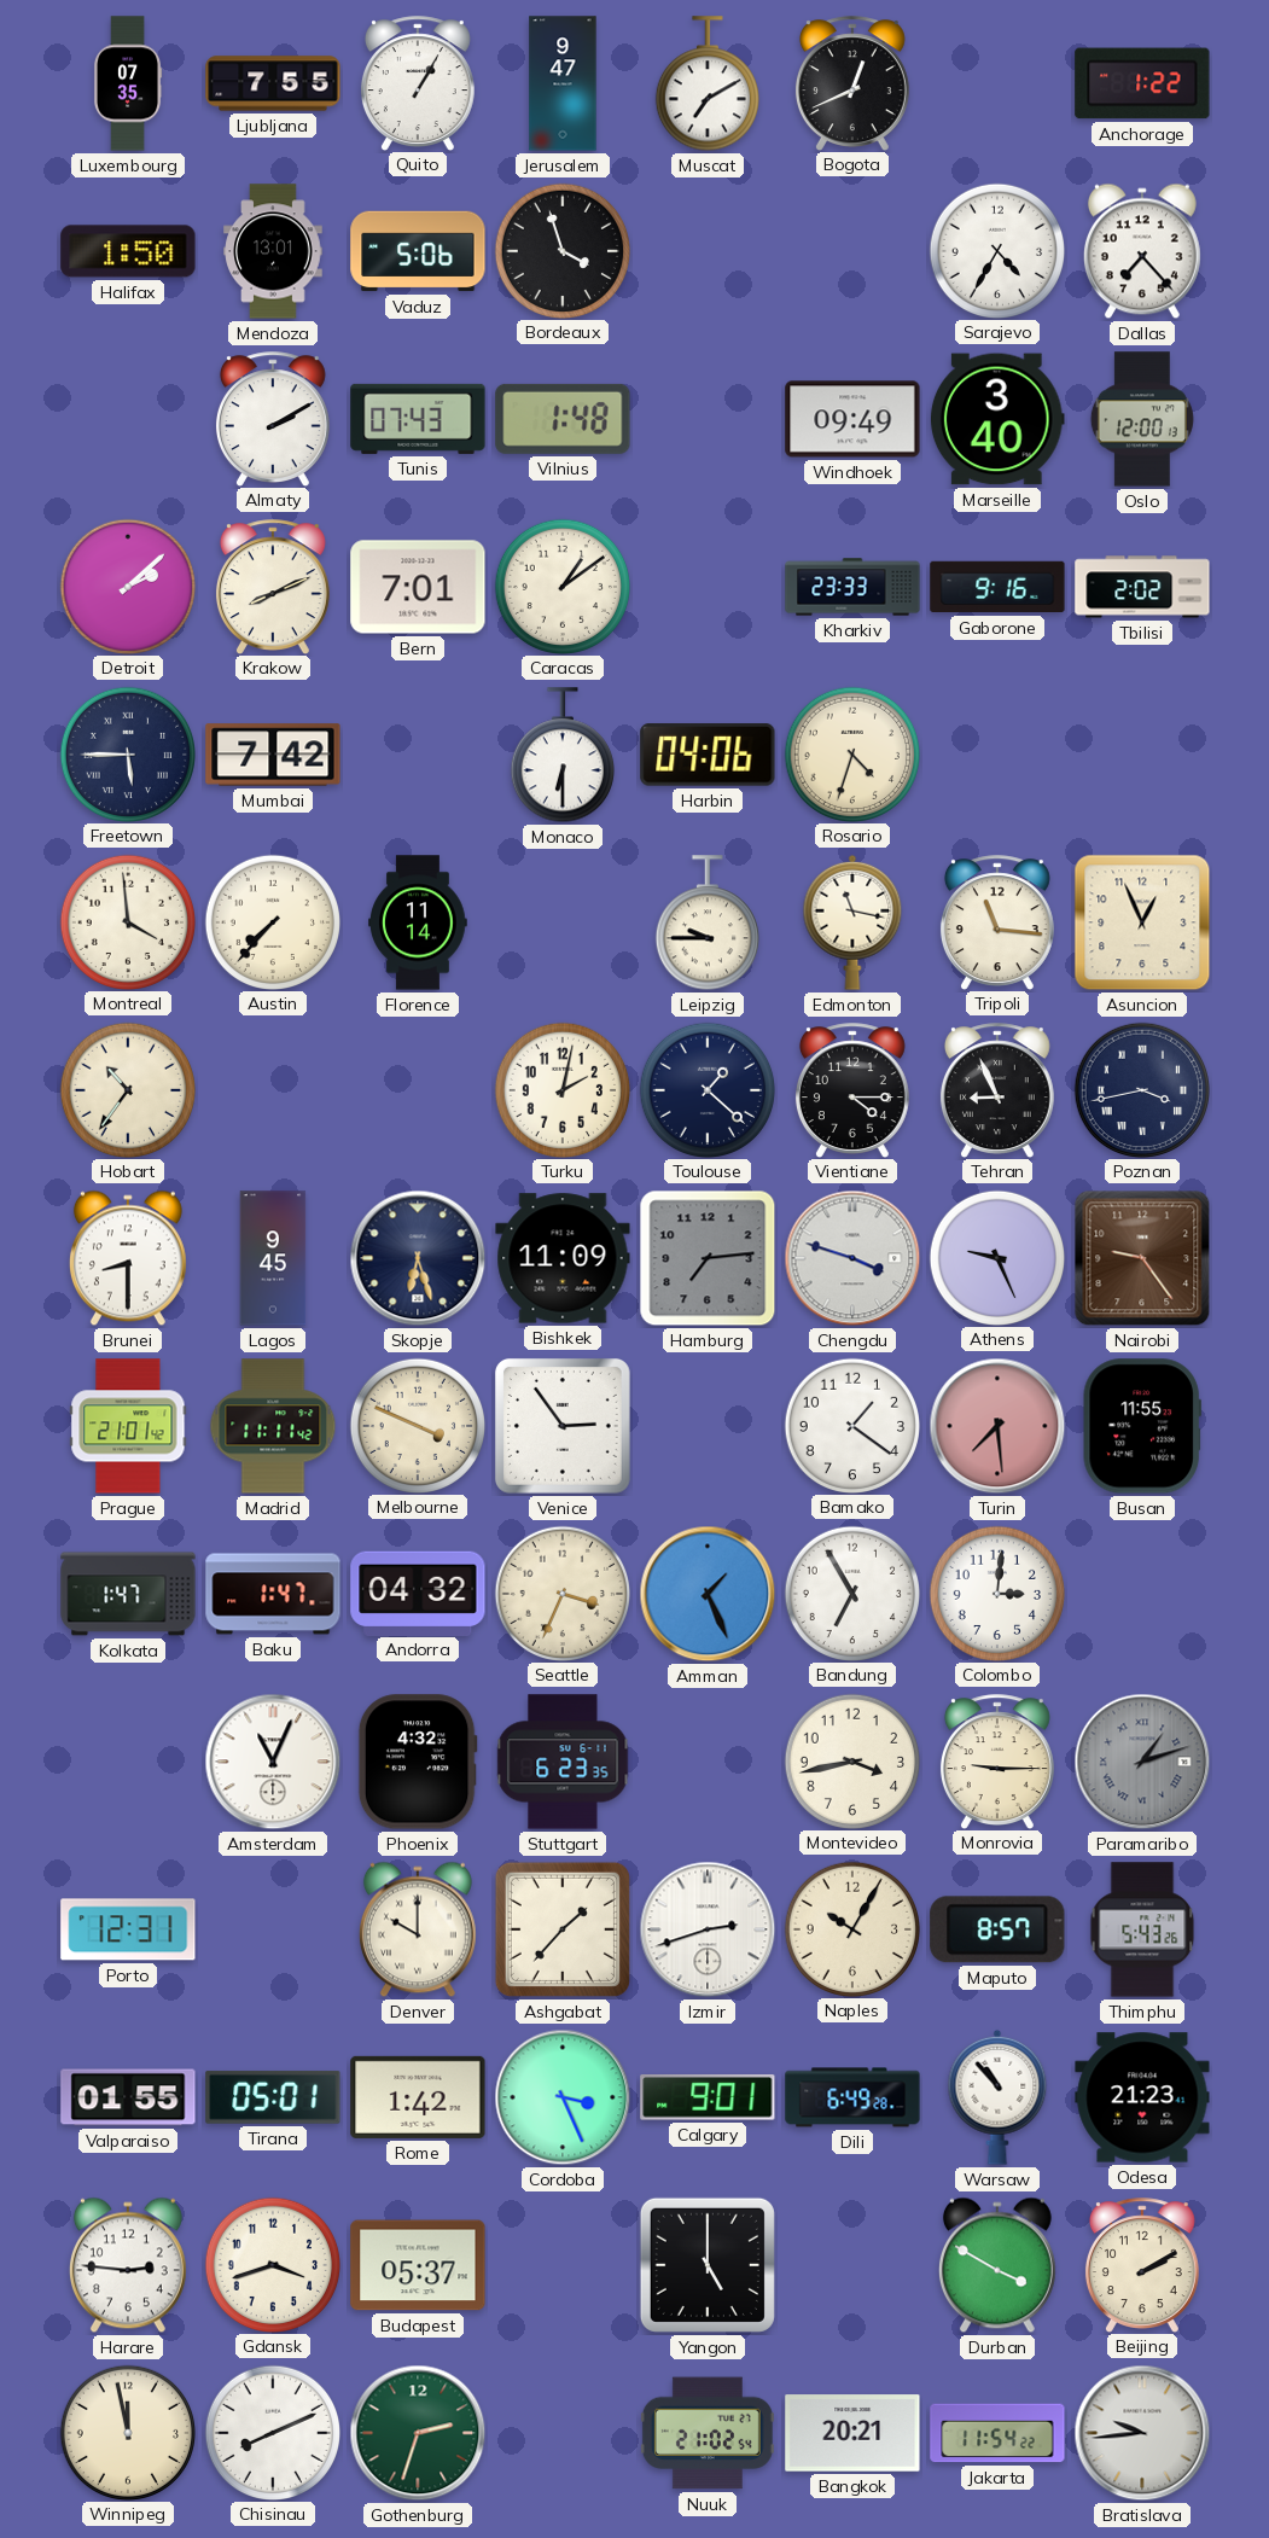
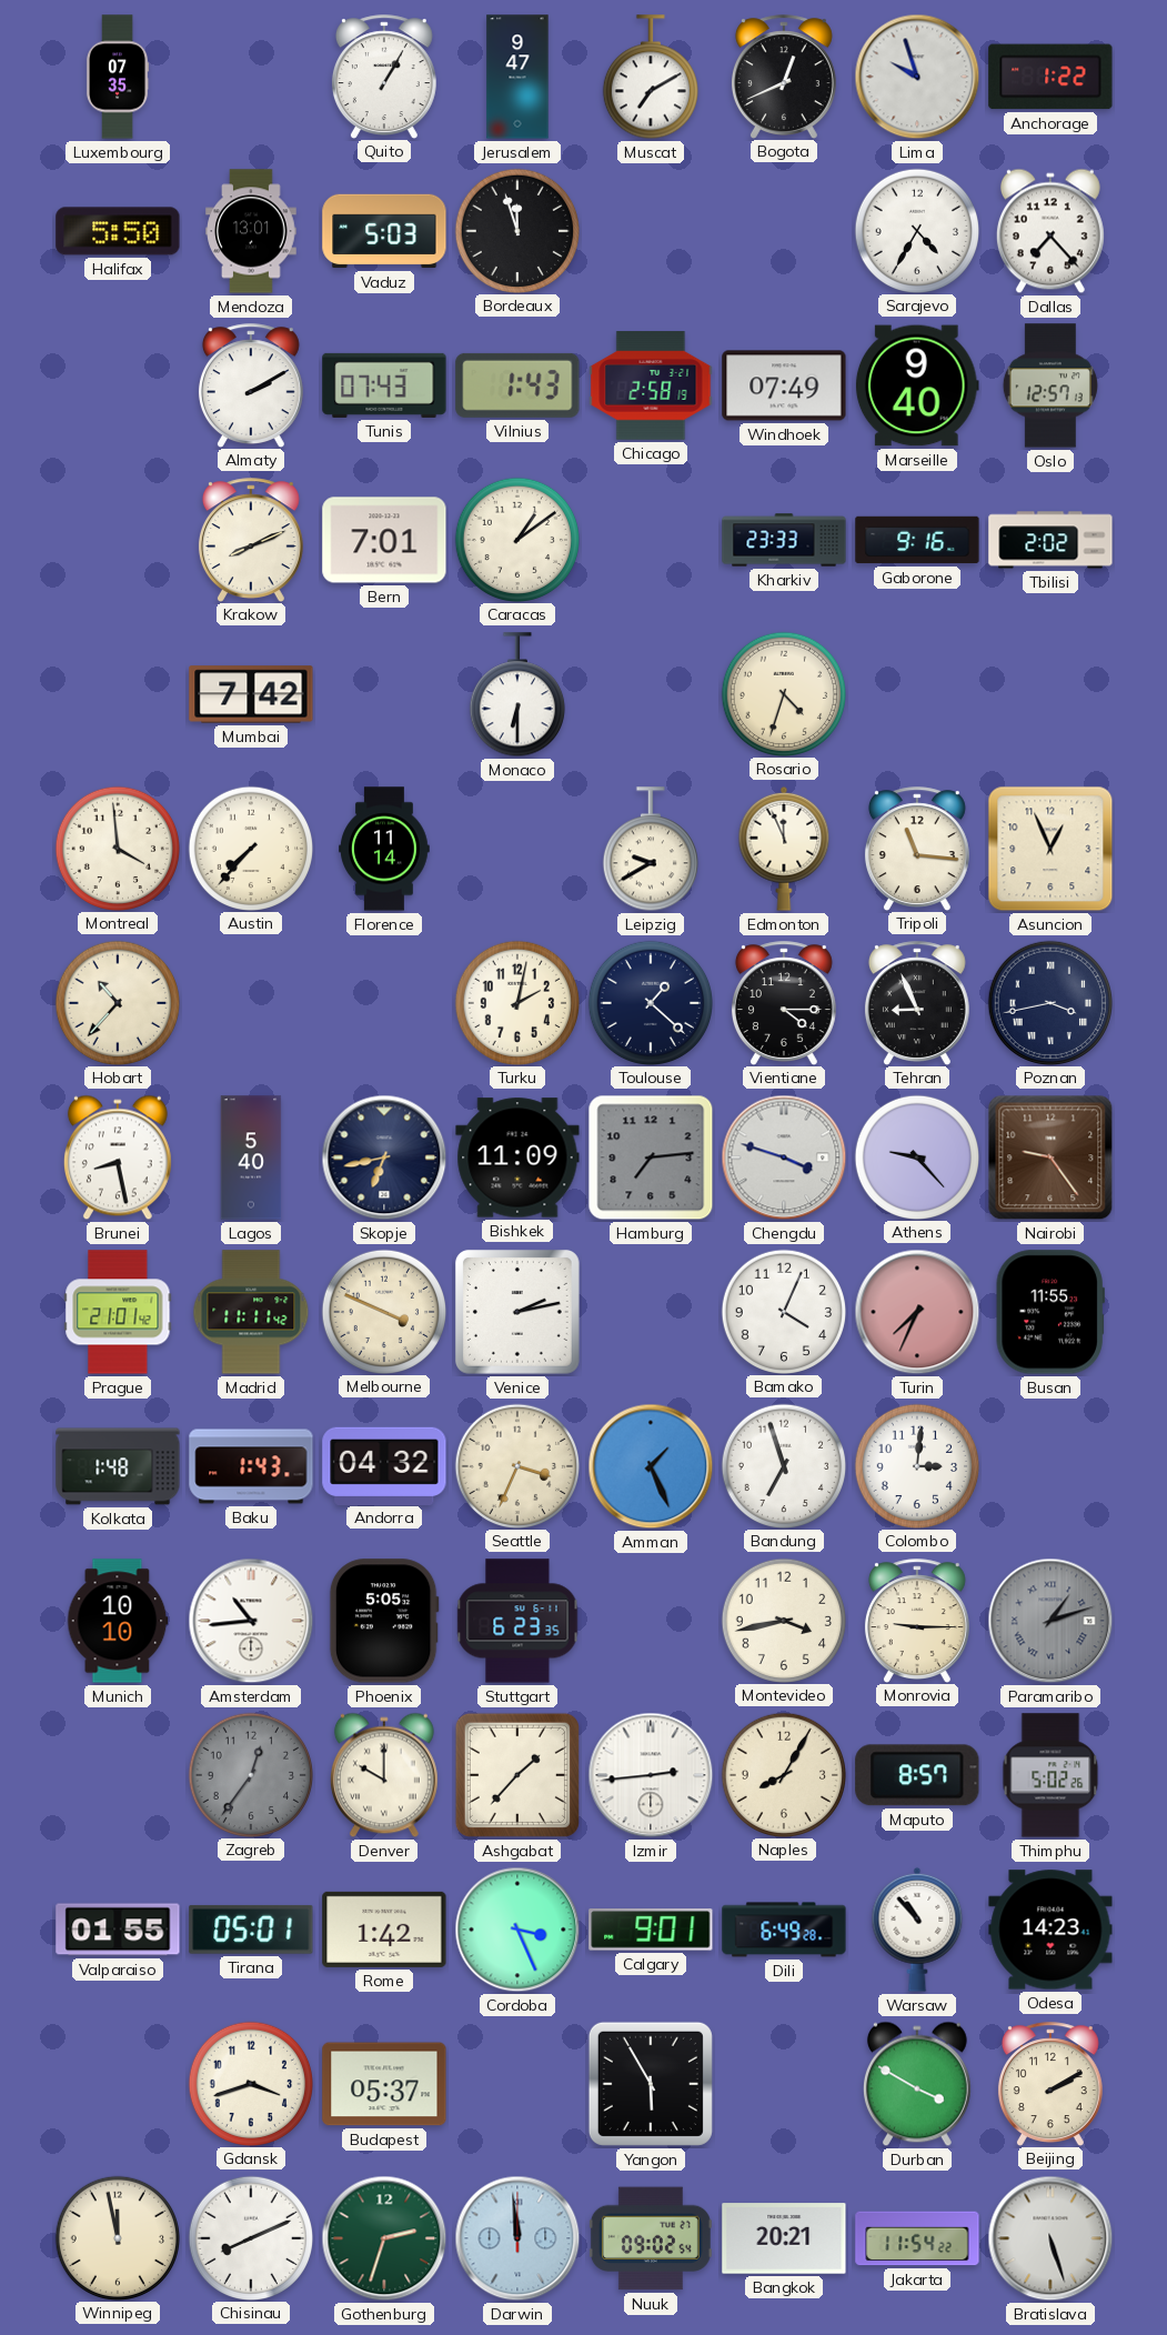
Ljubljana: 7:55 -> none
Lima: none -> 9:57
Halifax: 1:50 -> 5:50
Vaduz: 5:06 -> 5:03
Bordeaux: 3:57 -> 11:57
Vilnius: 1:48 -> 1:43
Chicago: none -> 2:58
Windhoek: 09:49 -> 07:49
Marseille: 3:40 -> 9:40
Oslo: 12:00 -> 12:57
Detroit: 2:08 -> none
Freetown: 5:45 -> none
Harbin: 04:06 -> none
Leipzig: 9:45 -> 9:40
Edmonton: 11:17 -> 11:56
Hobart: 10:36 -> 10:37
Brunei: 8:30 -> 8:28
Lagos: 9:45 -> 5:40
Skopje: 6:27 -> 6:43
Athens: 9:26 -> 9:23
Venice: 2:54 -> 2:13
Bamako: 1:21 -> 4:04
Turin: 7:29 -> 7:34
Kolkata: 1:47 -> 1:48
Baku: 1:47 -> 1:43
Bandung: 6:55 -> 6:57
Munich: none -> 10:10
Amsterdam: 11:04 -> 10:44
Phoenix: 4:32 -> 5:05
Porto: 12:31 -> none
Zagreb: none -> 12:36
Izmir: 2:42 -> 2:44
Naples: 10:05 -> 8:05
Thimphu: 5:43 -> 5:02
Odesa: 21:23 -> 14:23
Harare: 2:46 -> none
Yangon: 5:00 -> 5:55
Darwin: none -> 11:59
Nuuk: 21:02 -> 09:02
Bratislava: 9:44 -> 5:27
